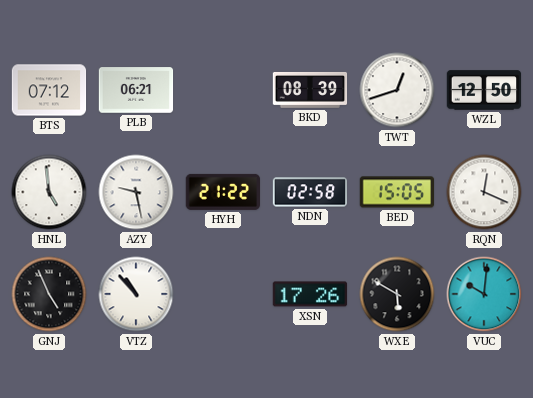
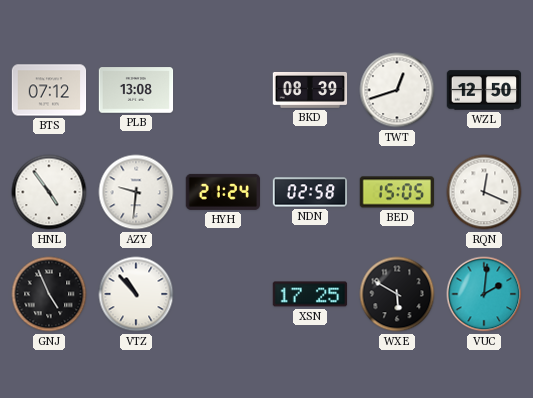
PLB: 06:21 -> 13:08
HNL: 4:59 -> 4:54
AZY: 9:28 -> 9:31
HYH: 21:22 -> 21:24
XSN: 17:26 -> 17:25
VUC: 10:01 -> 2:01
